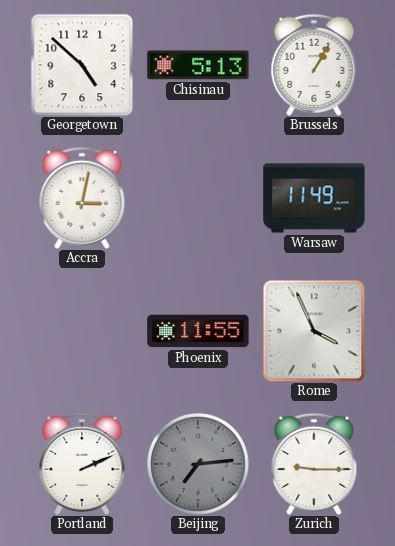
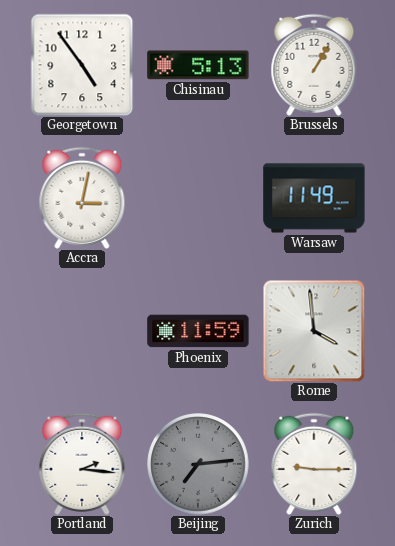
Georgetown: 4:52 -> 4:54
Phoenix: 11:55 -> 11:59
Rome: 3:56 -> 3:59
Portland: 2:11 -> 2:16
